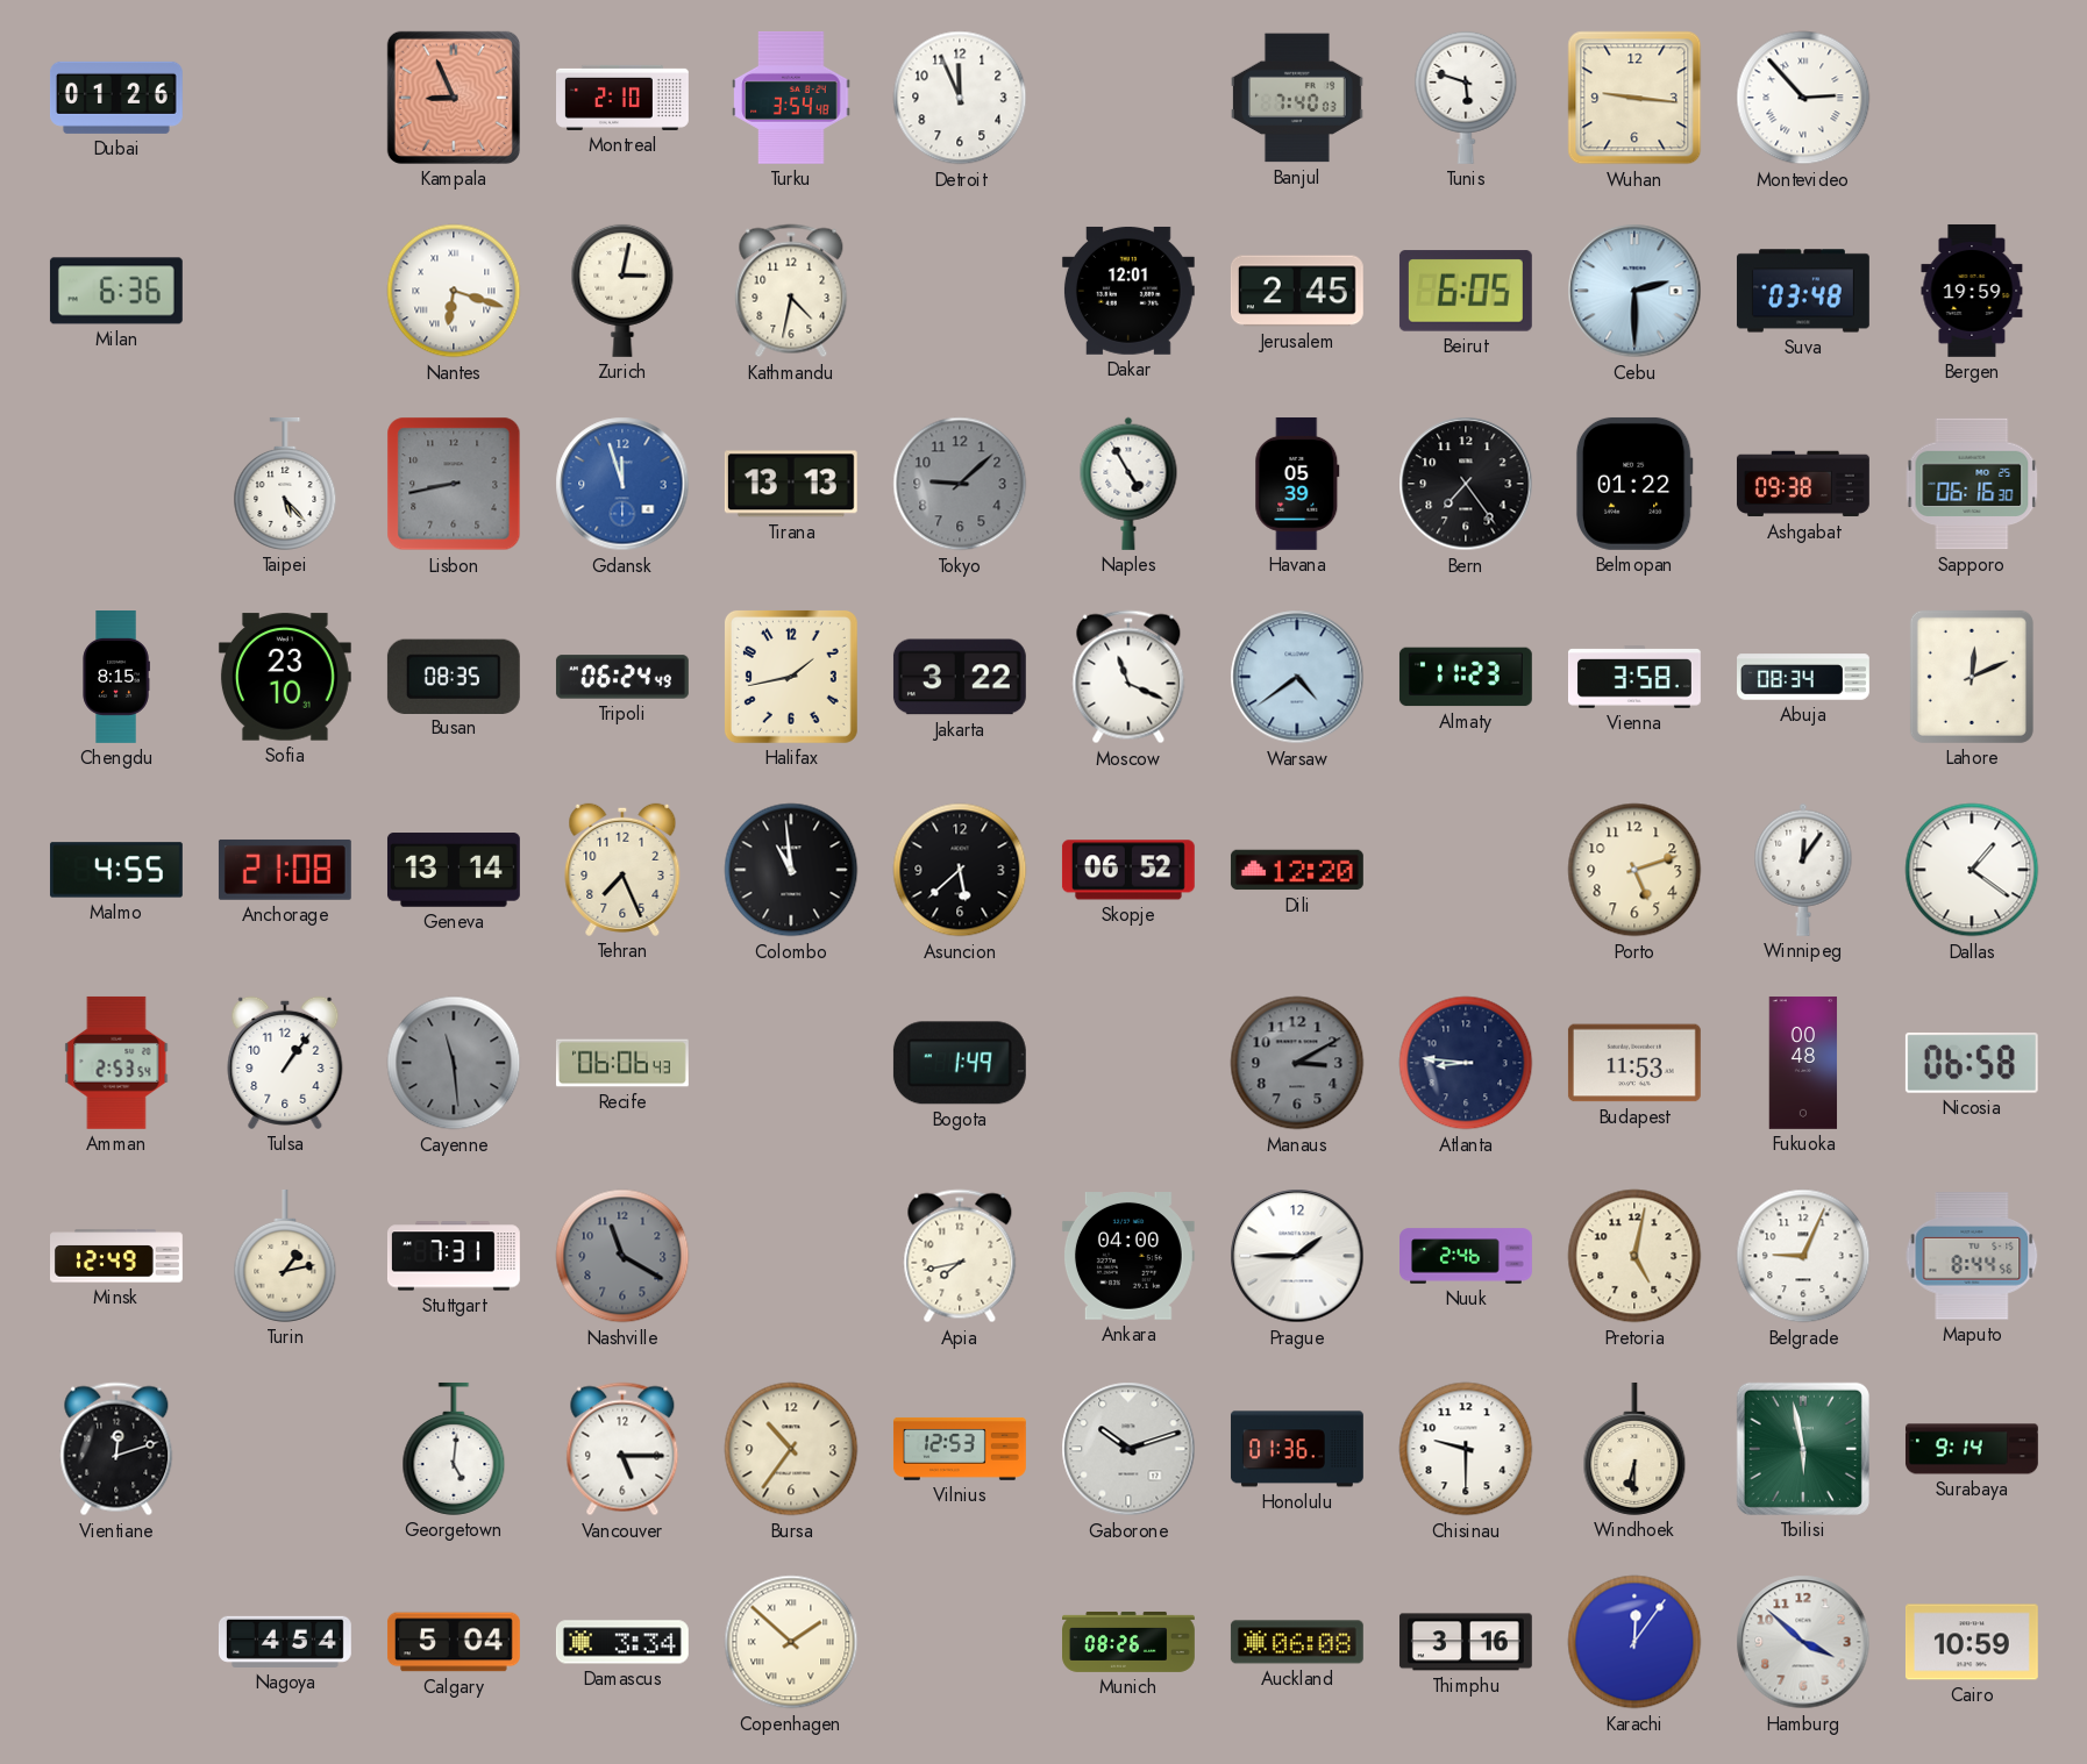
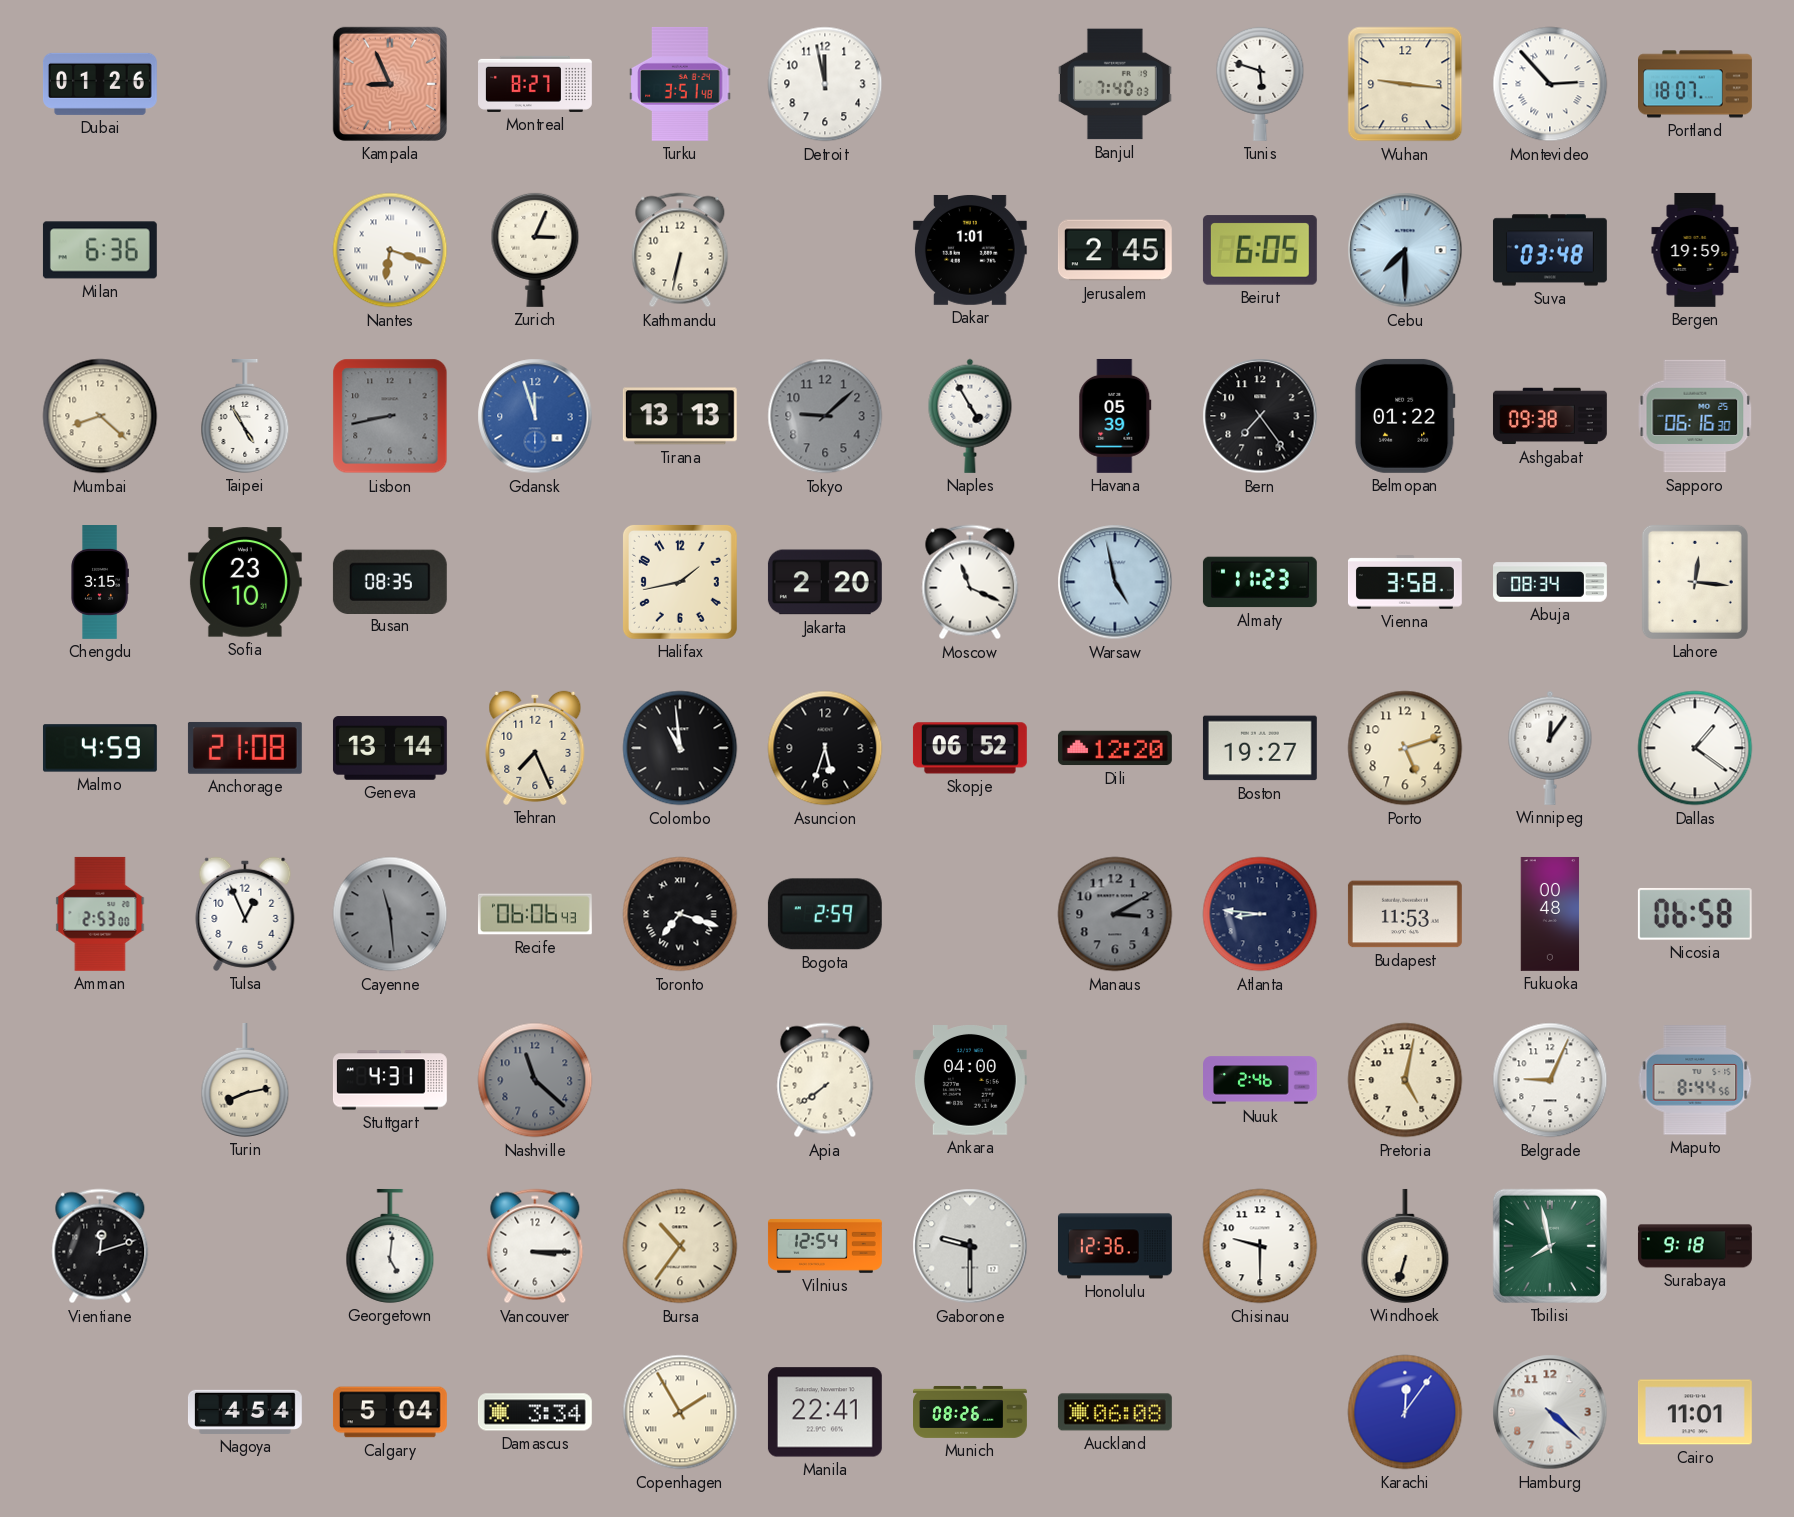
Montreal: 2:10 -> 8:27
Turku: 3:54 -> 3:51
Detroit: 11:56 -> 11:58
Portland: none -> 18:07
Zurich: 3:02 -> 3:04
Kathmandu: 4:32 -> 6:32
Dakar: 12:01 -> 1:01
Cebu: 2:30 -> 7:30
Mumbai: none -> 8:22
Taipei: 5:23 -> 4:55
Chengdu: 8:15 -> 3:15
Tripoli: 06:24 -> none
Jakarta: 3:22 -> 2:20
Warsaw: 4:39 -> 4:58
Lahore: 12:11 -> 12:16
Malmo: 4:55 -> 4:59
Asuncion: 5:38 -> 5:33
Boston: none -> 19:27
Amman: 2:53:54 -> 2:53:00
Tulsa: 1:06 -> 12:56
Toronto: none -> 7:18
Bogota: 1:49 -> 2:59
Minsk: 12:49 -> none
Turin: 1:13 -> 8:13
Stuttgart: 7:31 -> 4:31
Nashville: 11:20 -> 11:22
Apia: 7:43 -> 7:39
Prague: 1:45 -> none
Vancouver: 5:15 -> 3:15
Vilnius: 12:53 -> 12:54
Gaborone: 10:12 -> 9:30
Honolulu: 01:36 -> 12:36
Windhoek: 6:30 -> 6:33
Tbilisi: 5:58 -> 7:58
Surabaya: 9:14 -> 9:18
Copenhagen: 1:52 -> 1:55
Manila: none -> 22:41
Thimphu: 3:16 -> none
Hamburg: 3:52 -> 4:22
Cairo: 10:59 -> 11:01
